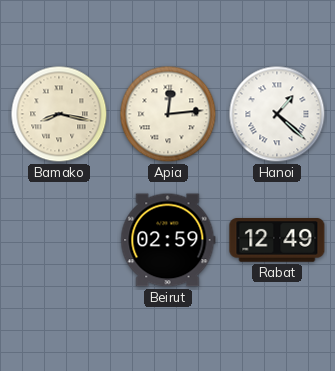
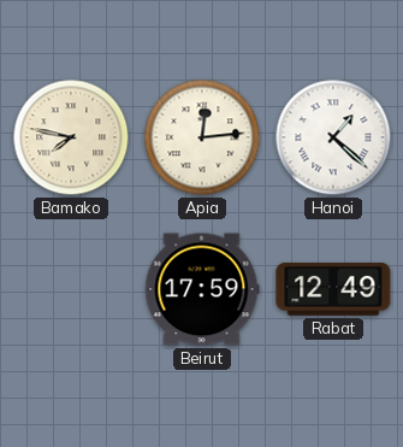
Bamako: 8:17 -> 7:47
Beirut: 02:59 -> 17:59
